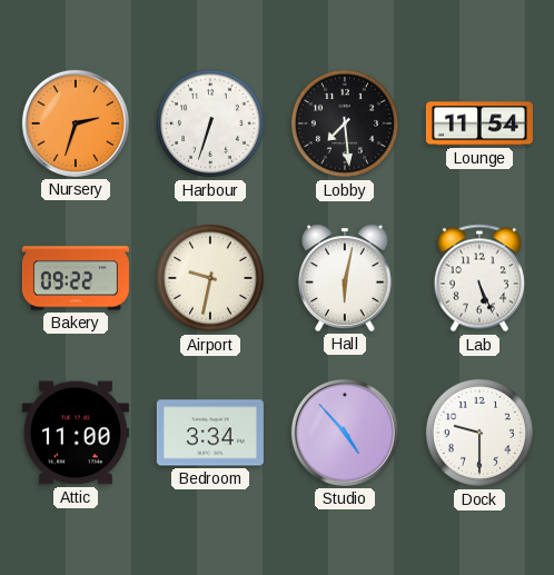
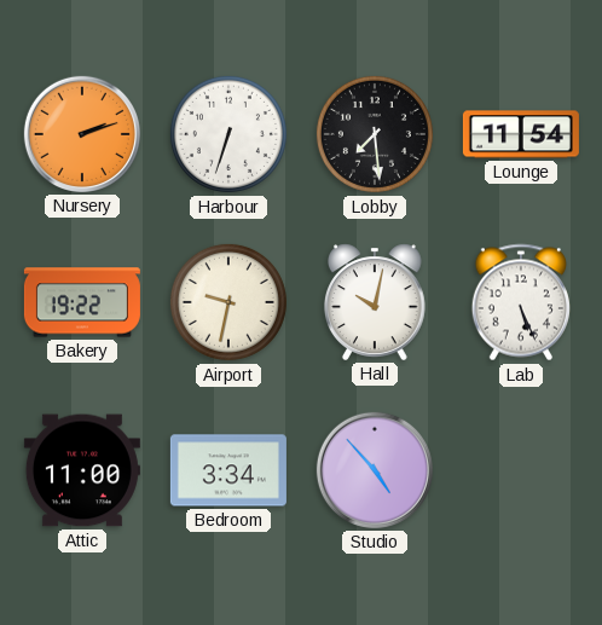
Nursery: 2:33 -> 2:12
Bakery: 09:22 -> 19:22
Hall: 6:02 -> 10:02
Dock: 9:30 -> none
